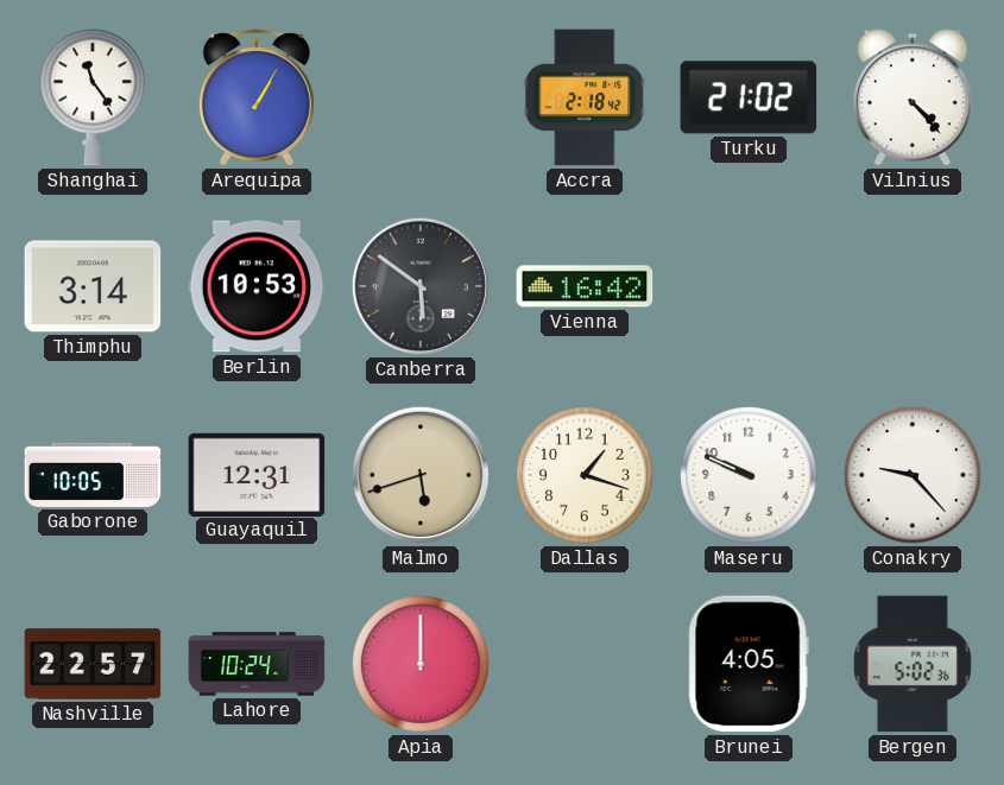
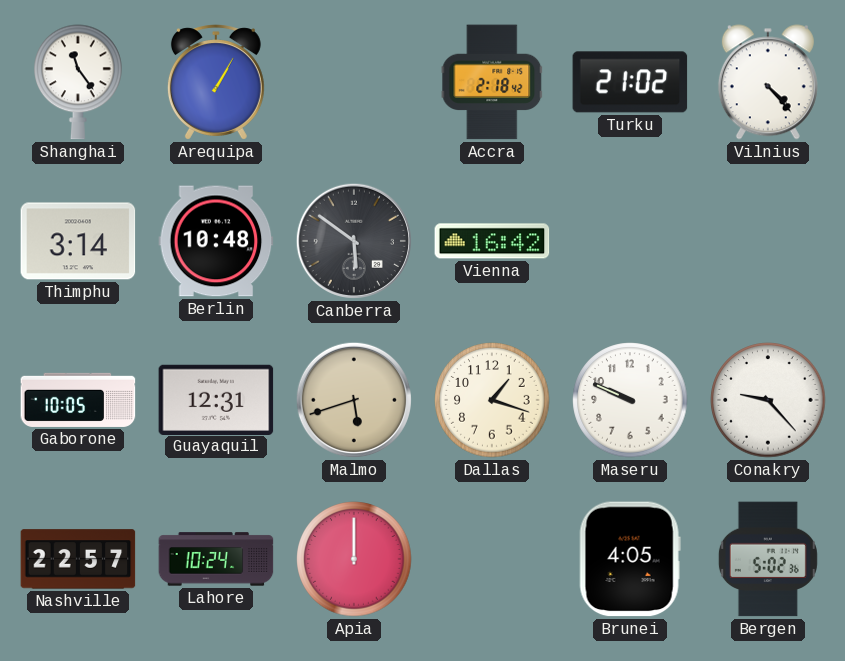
Berlin: 10:53 -> 10:48
